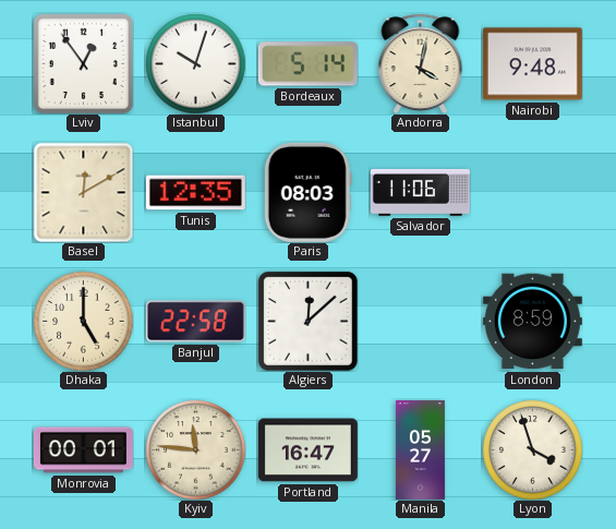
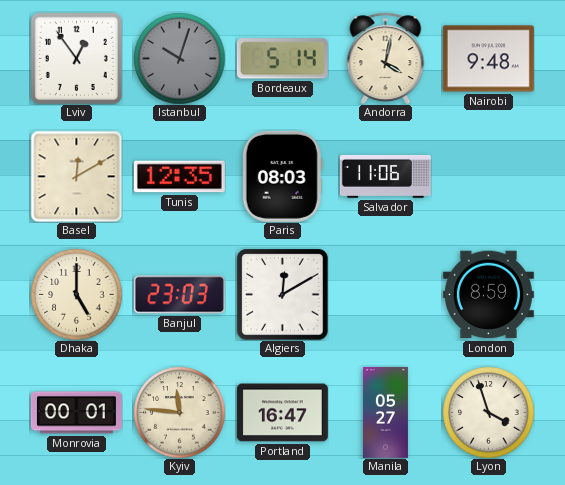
Istanbul dial: white -> grey
Banjul: 22:58 -> 23:03
Algiers: 12:08 -> 12:10
